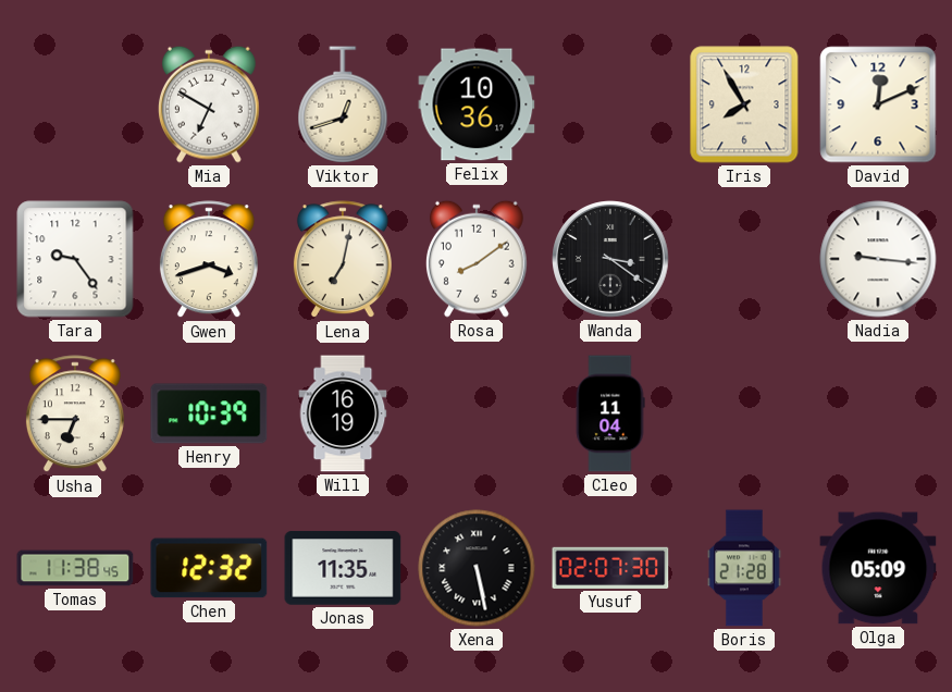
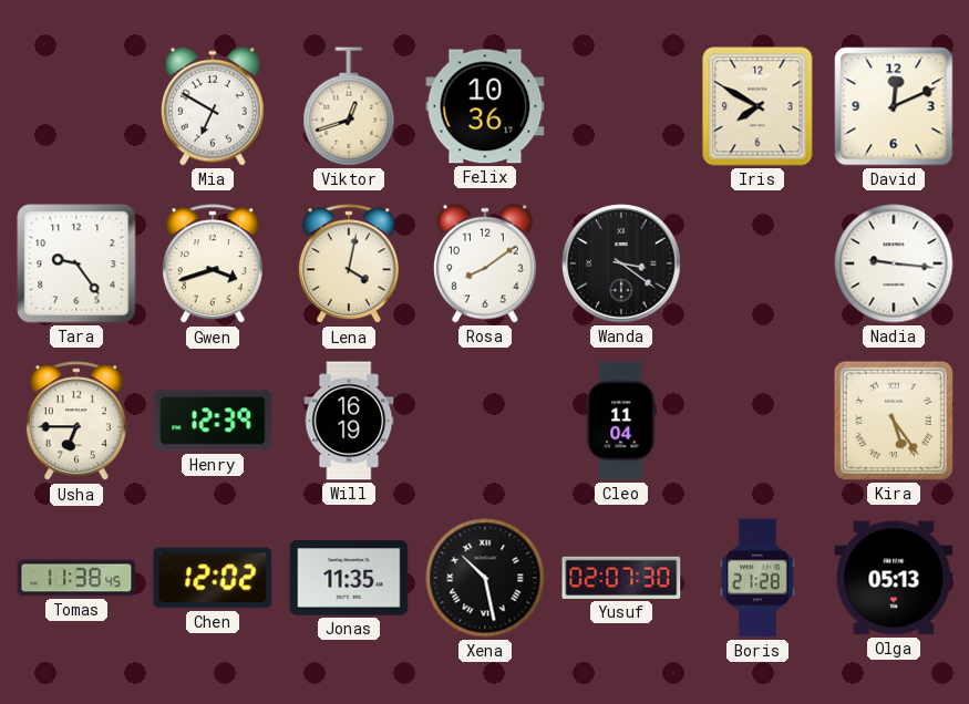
Iris: 7:55 -> 7:50
Lena: 7:02 -> 4:02
Henry: 10:39 -> 12:39
Kira: none -> 5:24
Chen: 12:32 -> 12:02
Xena: 5:28 -> 10:28
Olga: 05:09 -> 05:13
